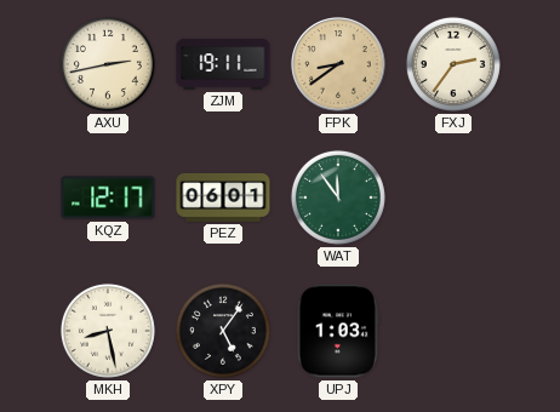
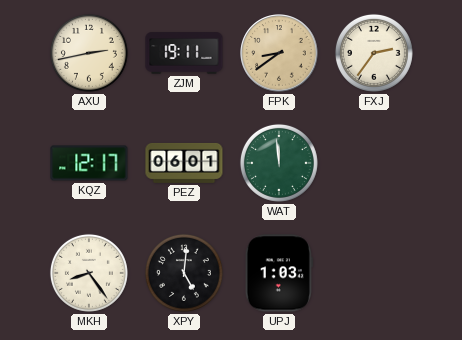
WAT: 11:54 -> 11:59
MKH: 8:28 -> 8:24
XPY: 5:06 -> 5:01
